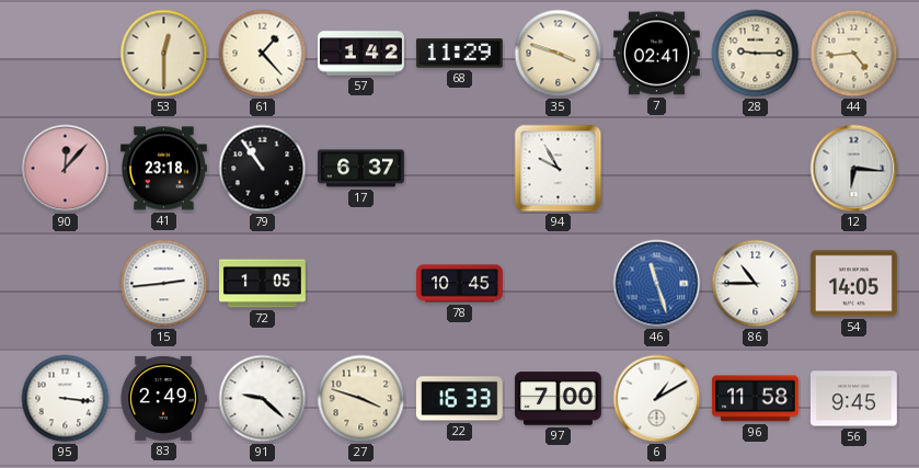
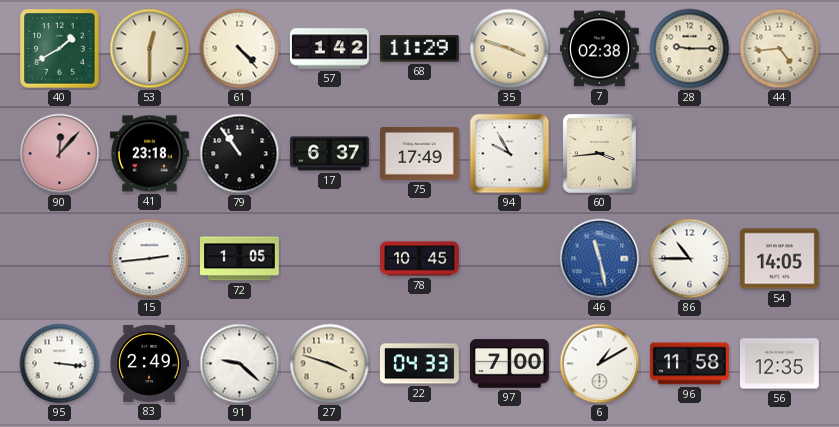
40: none -> 1:40
61: 1:23 -> 4:23
7: 02:41 -> 02:38
75: none -> 17:49
60: none -> 3:44
12: 6:16 -> none
46: 11:27 -> 11:28
22: 16:33 -> 04:33
56: 9:45 -> 12:35
